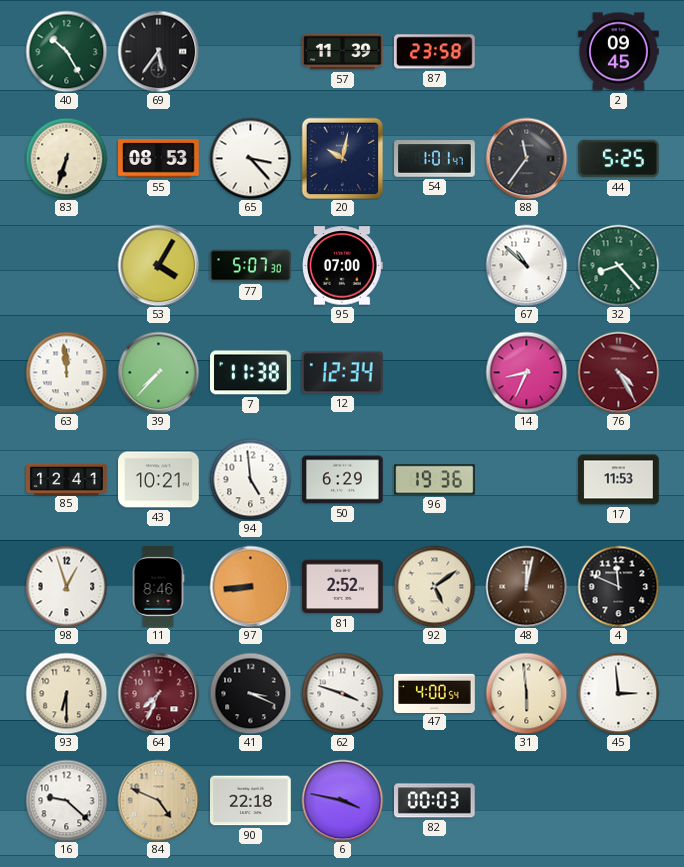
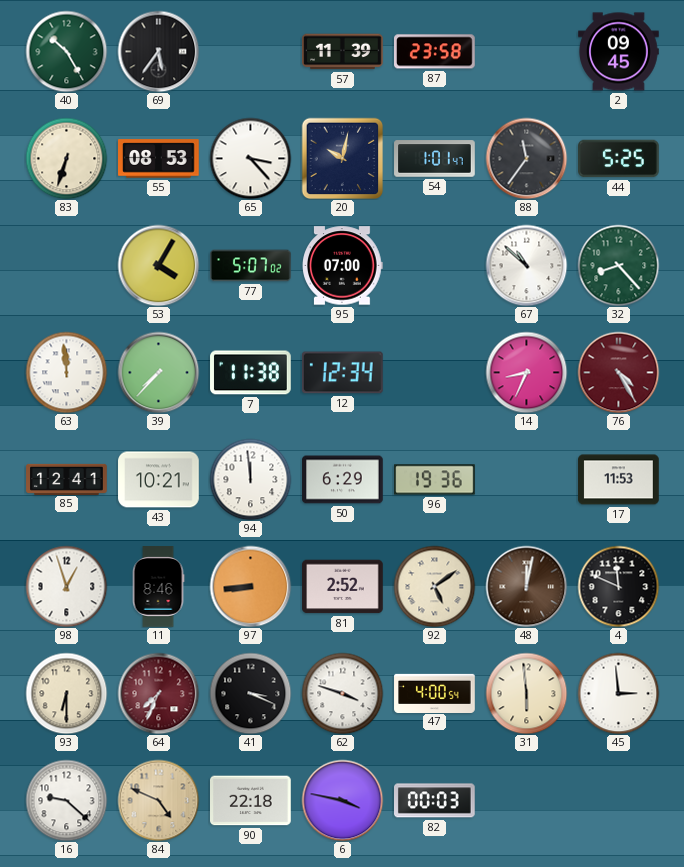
77: 5:07:30 -> 5:07:02
94: 4:59 -> 11:59
